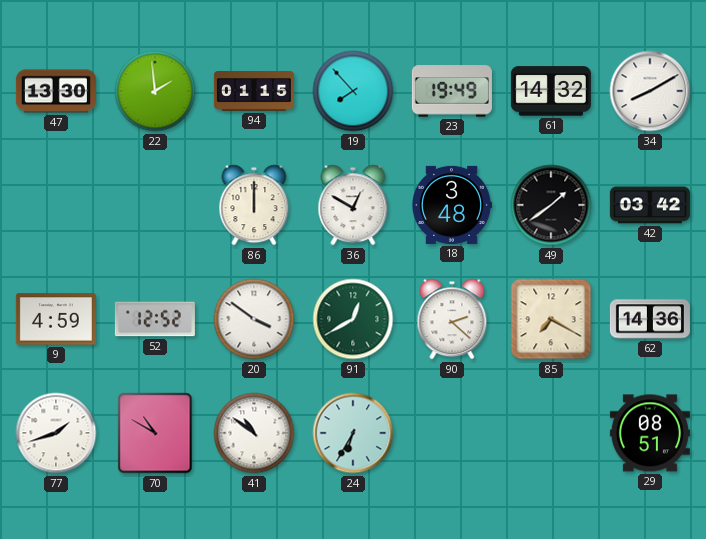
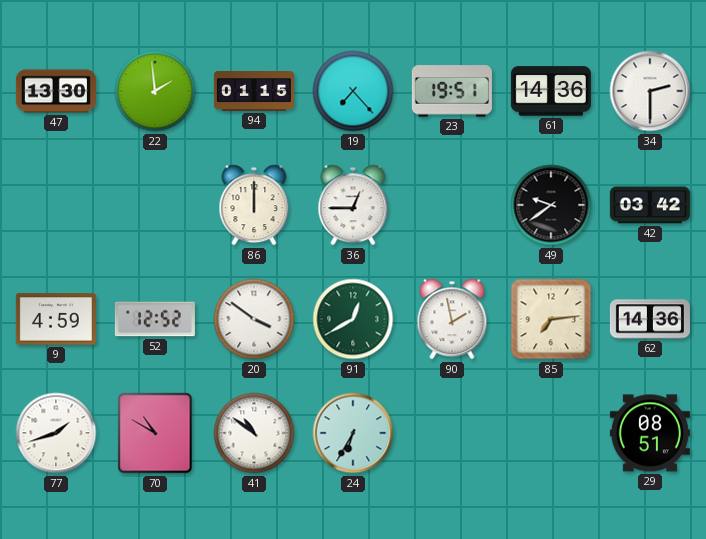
19: 7:53 -> 7:23
23: 19:49 -> 19:51
61: 14:32 -> 14:36
34: 8:10 -> 2:30
36: 12:50 -> 12:45
18: 3:48 -> none
49: 1:39 -> 9:39
90: 2:22 -> 1:58
85: 7:20 -> 7:14
